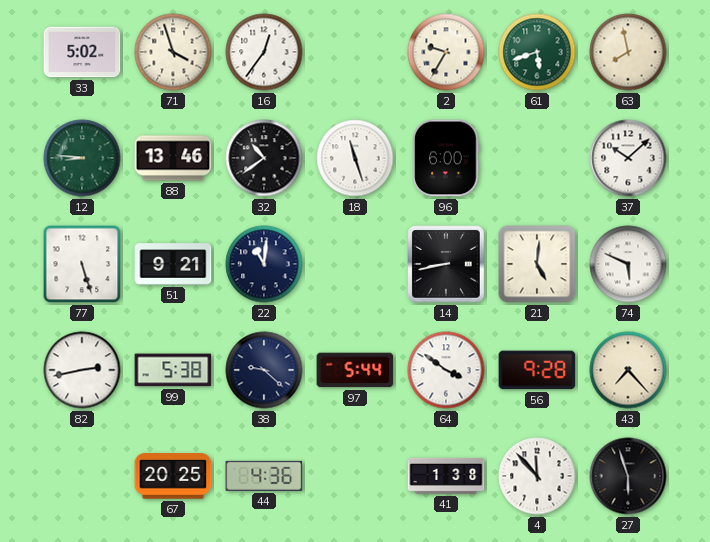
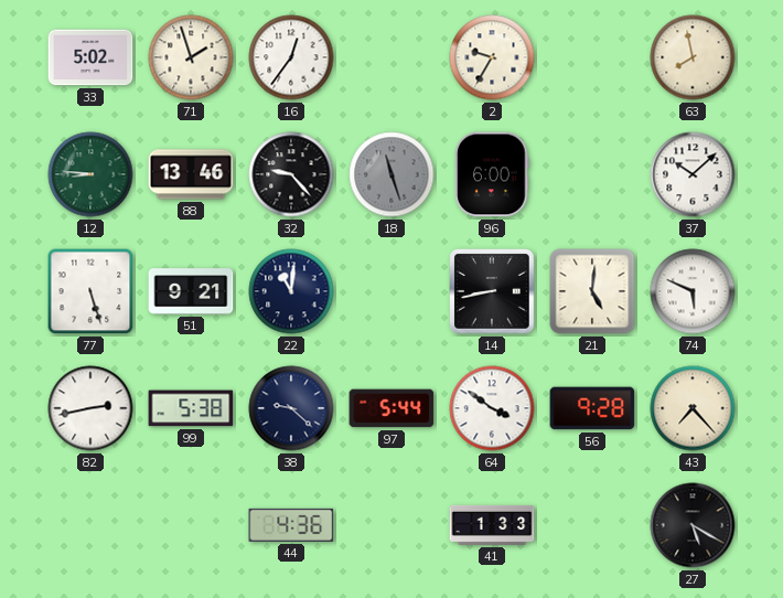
71: 3:57 -> 1:57
61: 5:42 -> none
32: 10:39 -> 9:23
18 dial: white -> grey
67: 20:25 -> none
41: 1:38 -> 1:33
4: 11:53 -> none
27: 5:57 -> 5:20
